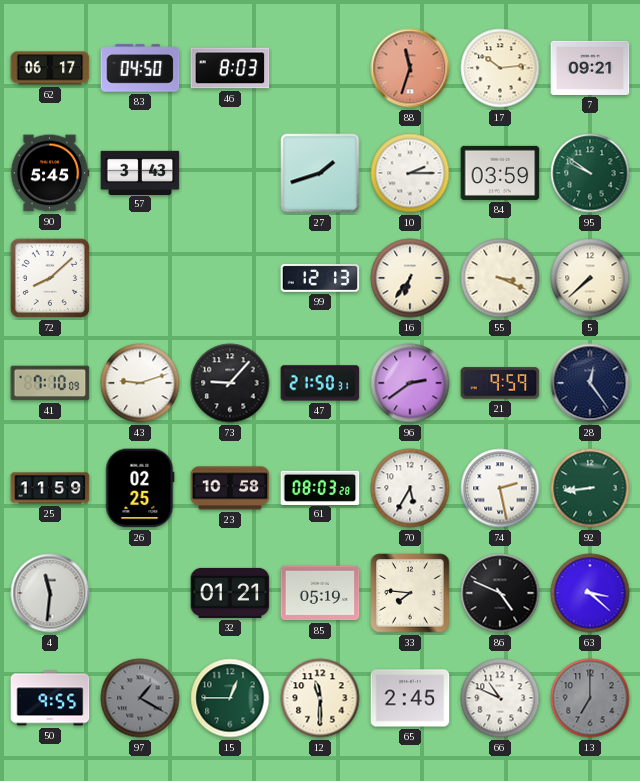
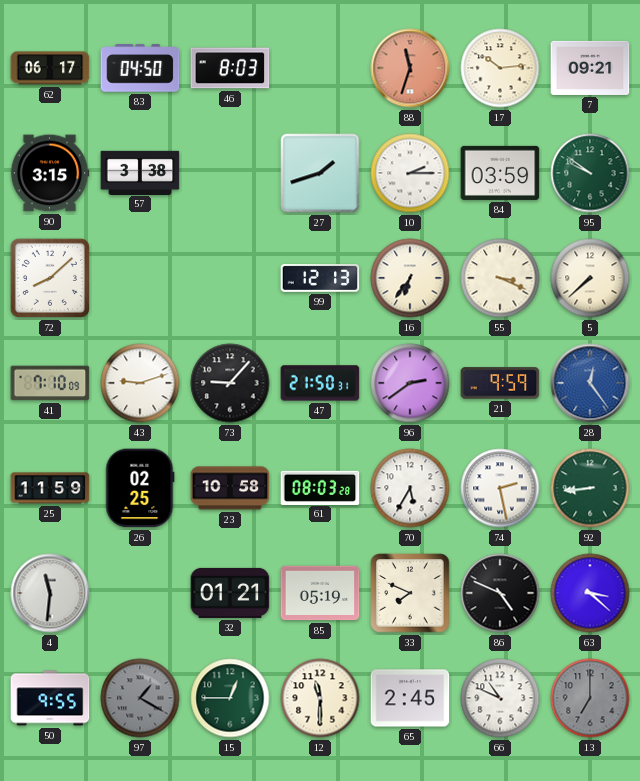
90: 5:45 -> 3:15
57: 3:43 -> 3:38
28 dial: navy -> blue
33: 7:46 -> 7:49
